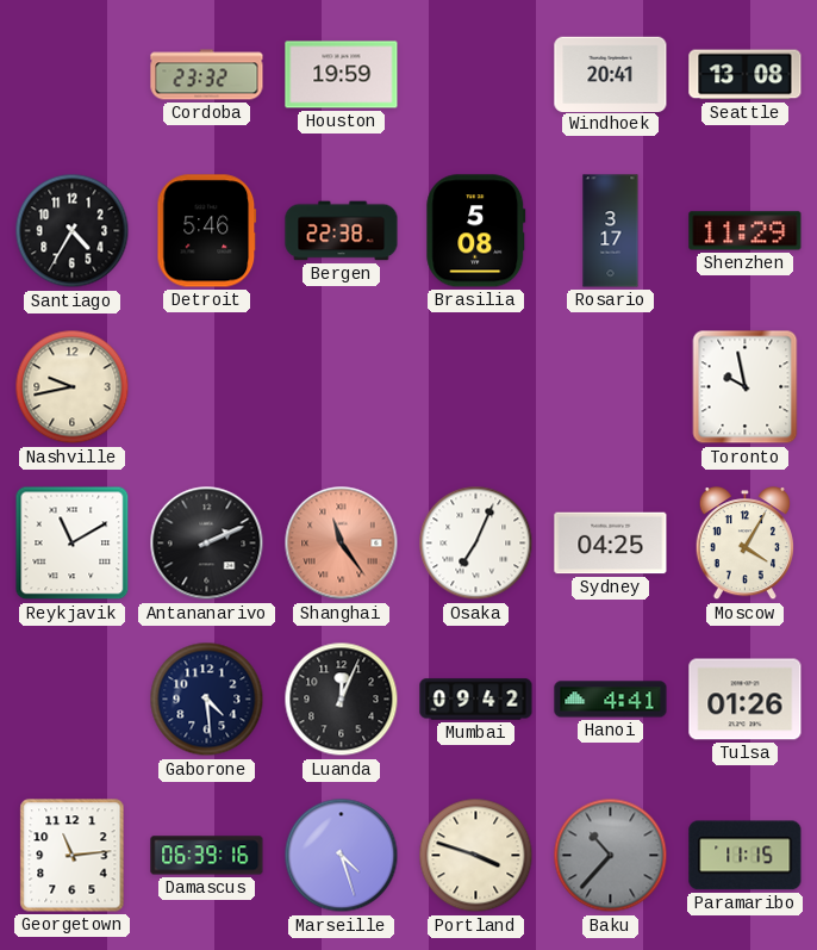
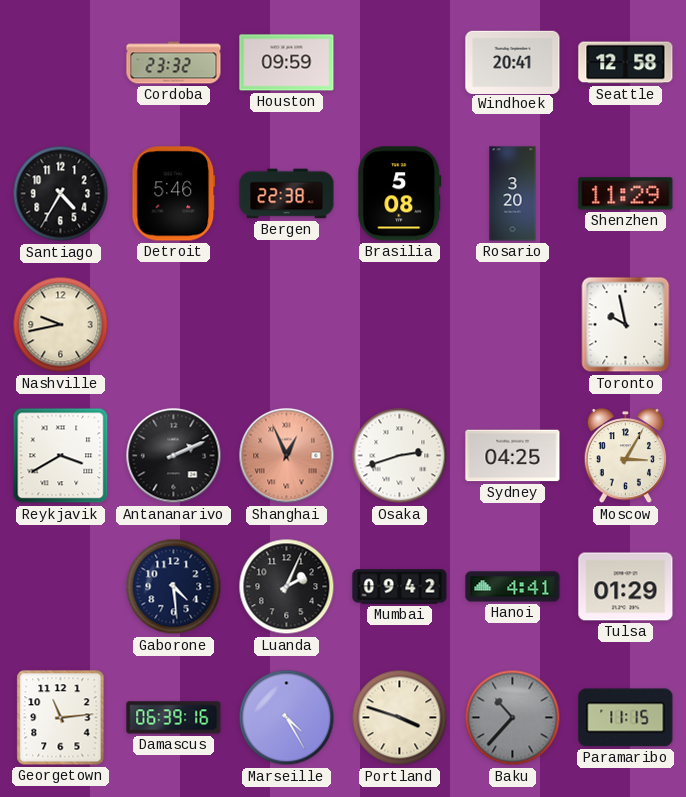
Houston: 19:59 -> 09:59
Seattle: 13:08 -> 12:58
Rosario: 3:17 -> 3:20
Reykjavik: 11:10 -> 3:40
Shanghai: 11:24 -> 12:56
Osaka: 7:04 -> 2:42
Moscow: 4:05 -> 3:05
Luanda: 12:04 -> 2:04
Tulsa: 01:26 -> 01:29
Marseille: 4:27 -> 4:25
